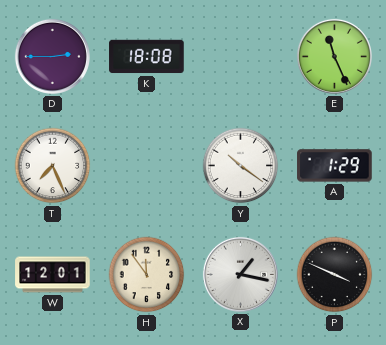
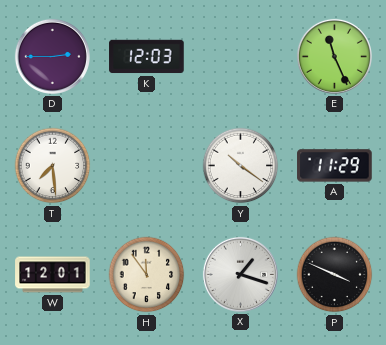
K: 18:08 -> 12:03
T: 7:26 -> 7:29
A: 1:29 -> 11:29
X: 1:17 -> 1:18
